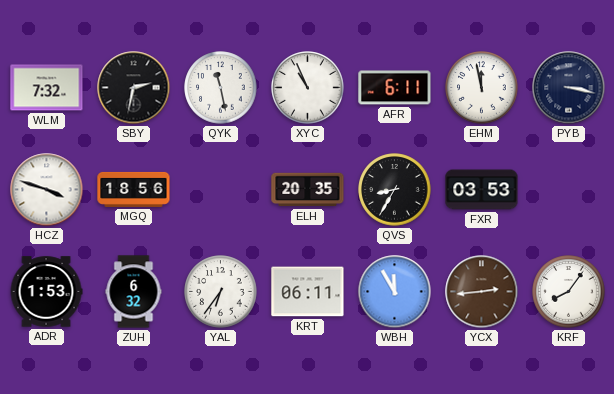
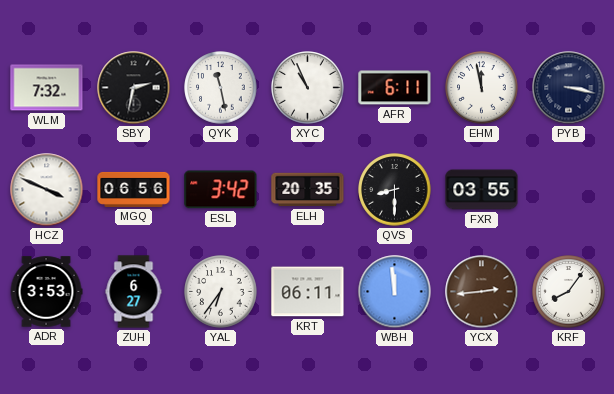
HCZ: 3:48 -> 3:49
MGQ: 18:56 -> 06:56
ESL: none -> 3:42
QVS: 8:35 -> 8:30
FXR: 03:53 -> 03:55
ADR: 1:53 -> 3:53
ZUH: 6:32 -> 6:27
WBH: 11:55 -> 11:59
